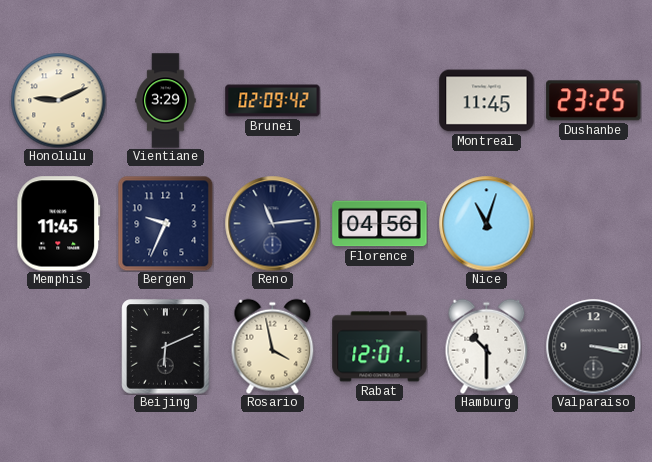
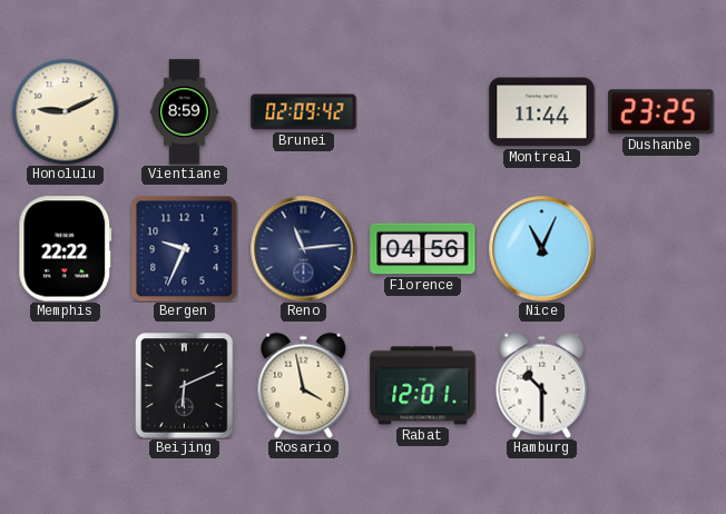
Vientiane: 3:29 -> 8:59
Montreal: 11:45 -> 11:44
Memphis: 11:45 -> 22:22
Nice: 11:03 -> 11:04
Valparaiso: 3:17 -> none
